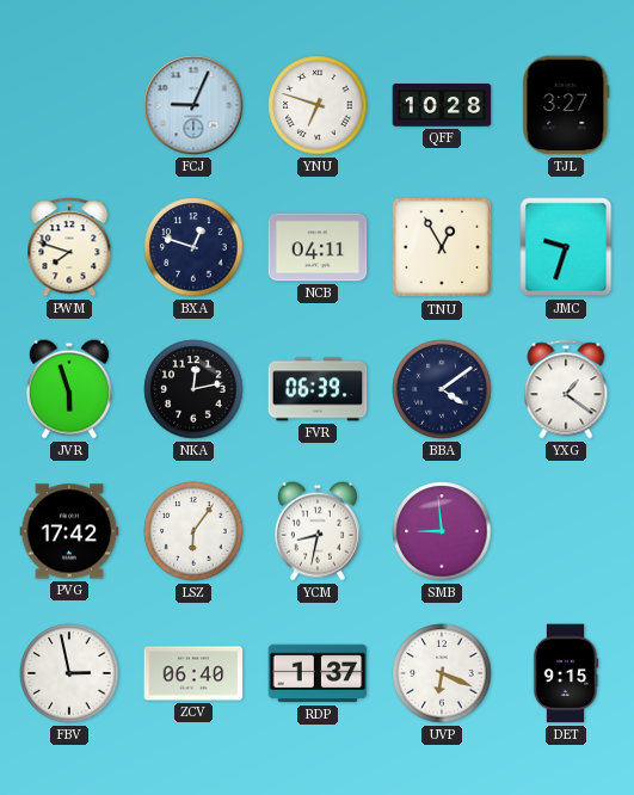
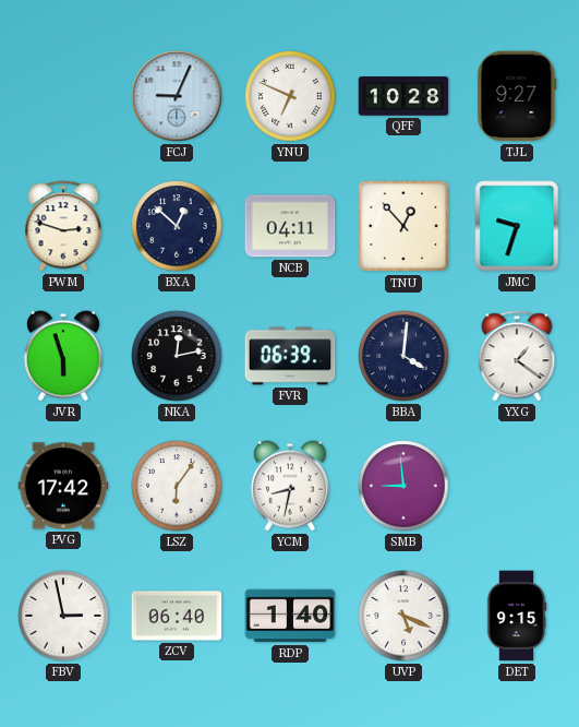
YNU: 6:48 -> 6:49
TJL: 3:27 -> 9:27
PWM: 7:48 -> 2:48
BXA: 12:48 -> 12:52
TNU: 12:55 -> 12:53
BBA: 4:09 -> 4:01
RDP: 1:37 -> 1:40
UVP: 6:19 -> 5:19
